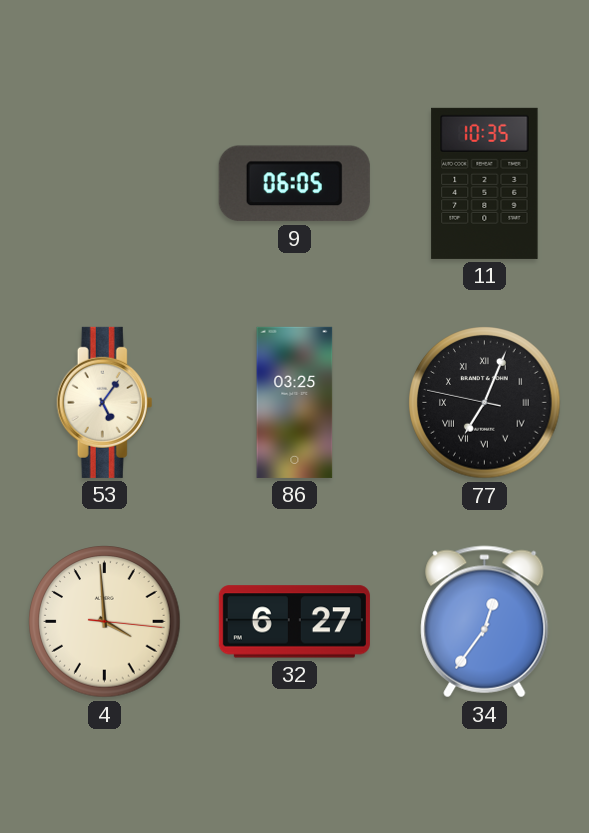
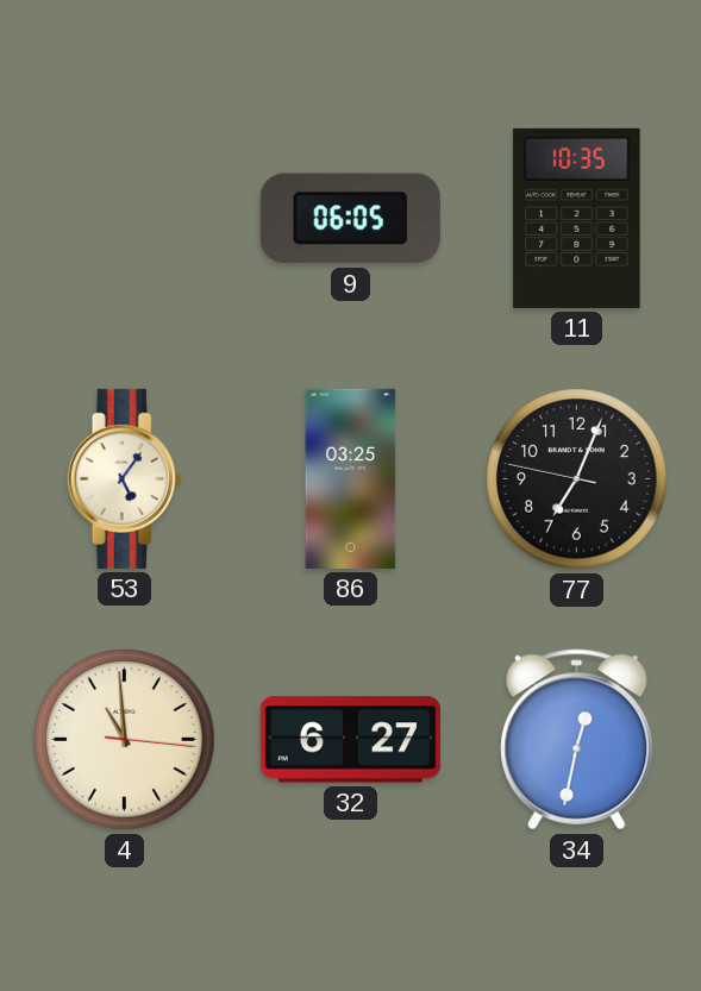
77 numerals: Roman -> Arabic
4: 3:59 -> 10:59
34: 12:36 -> 12:32
